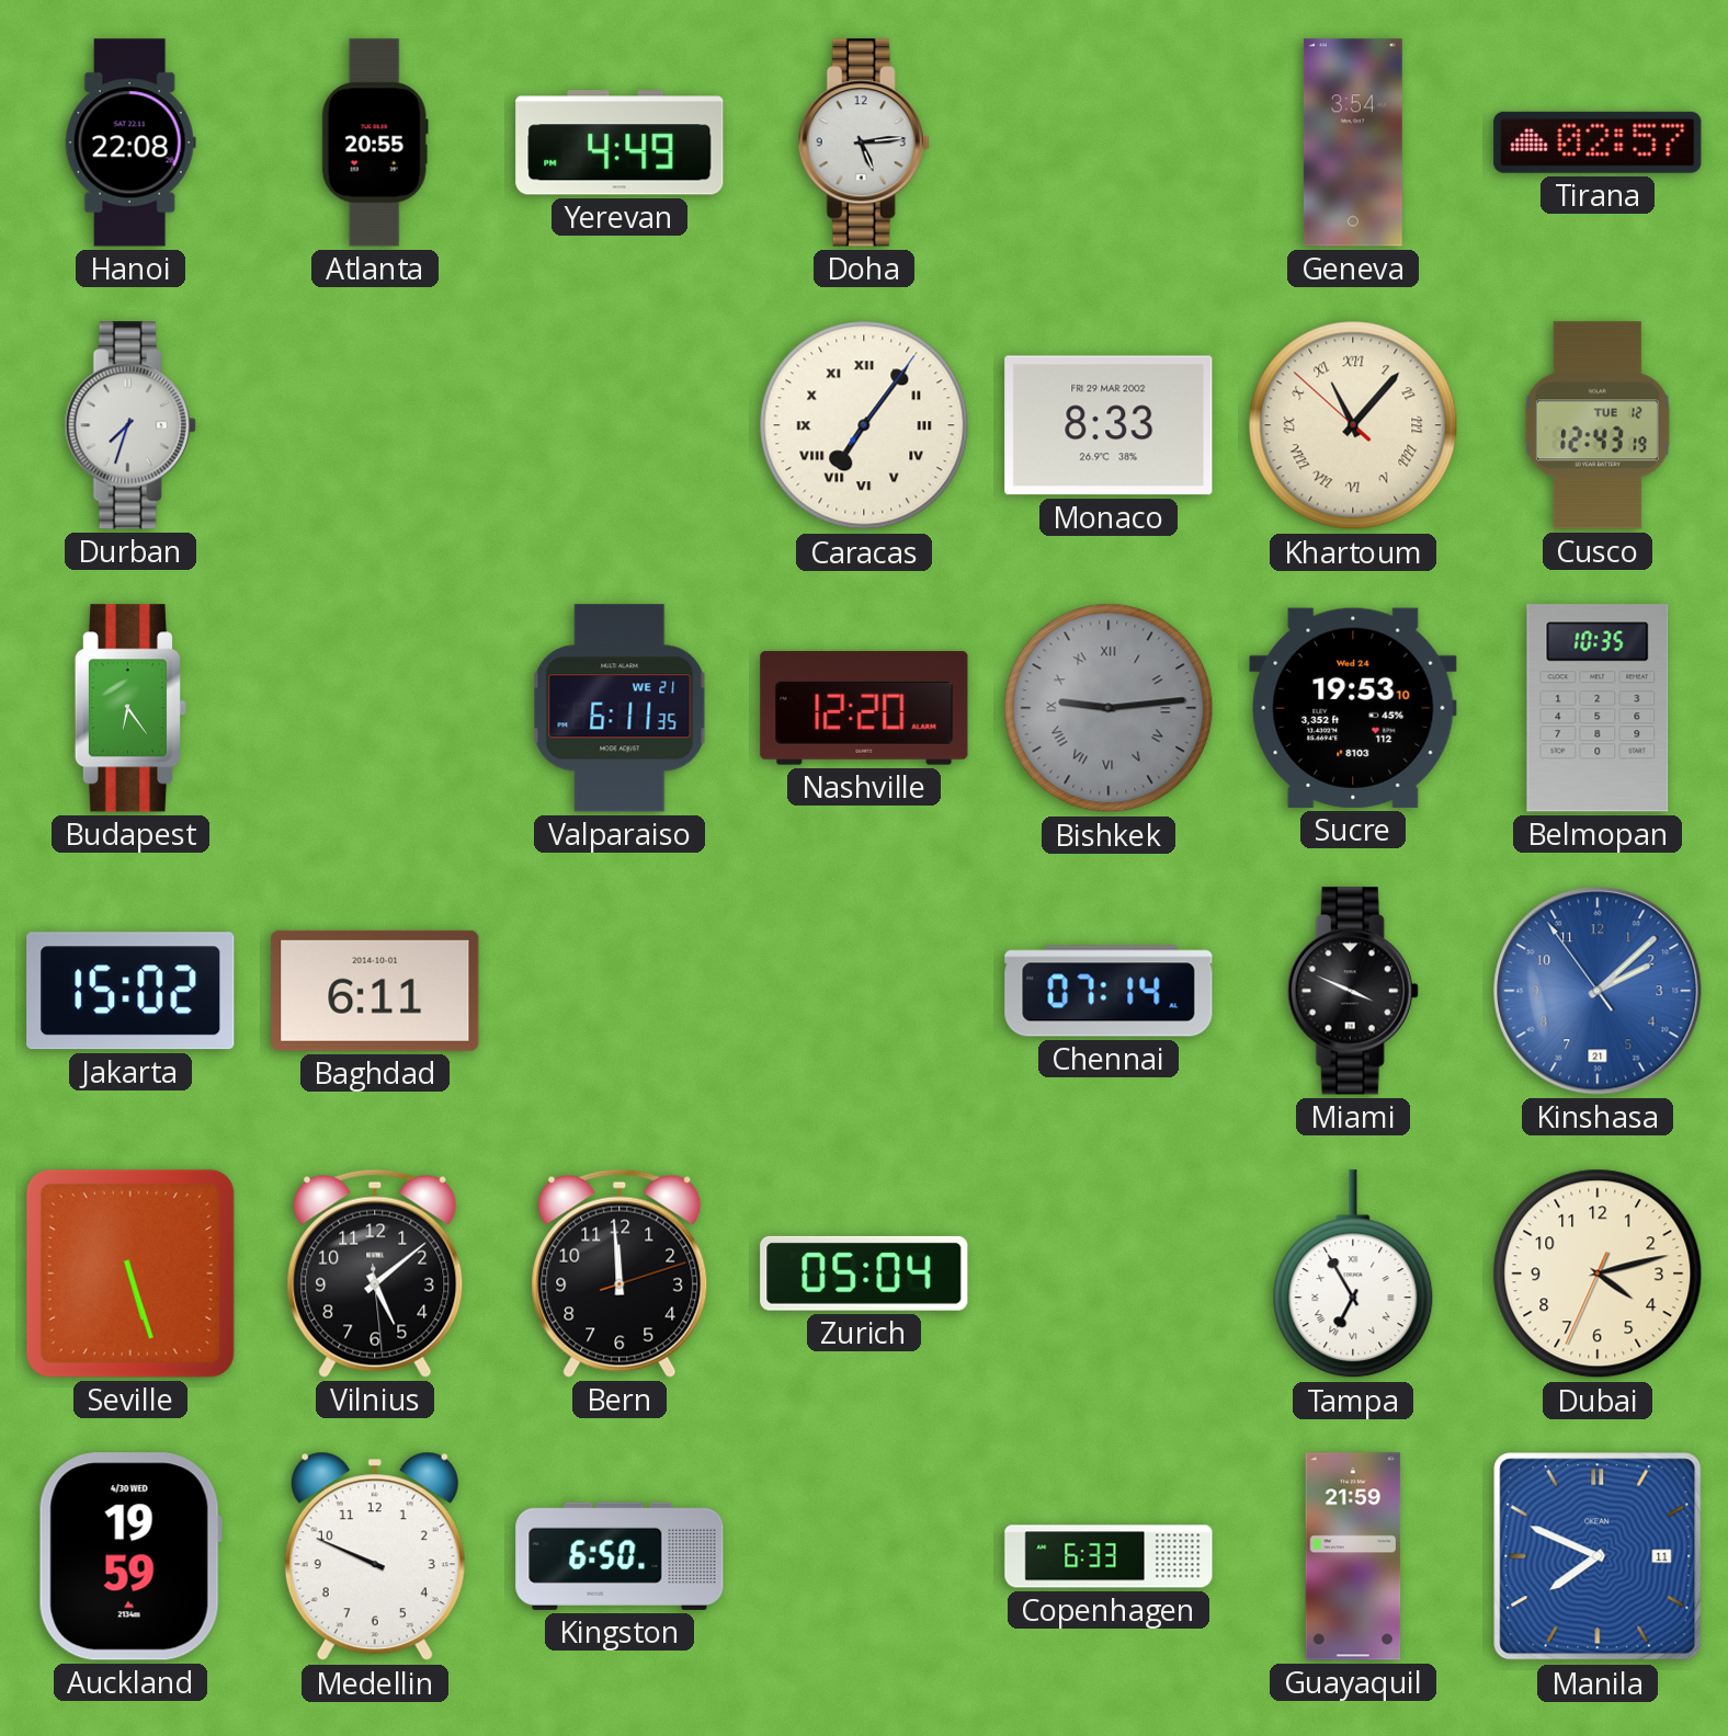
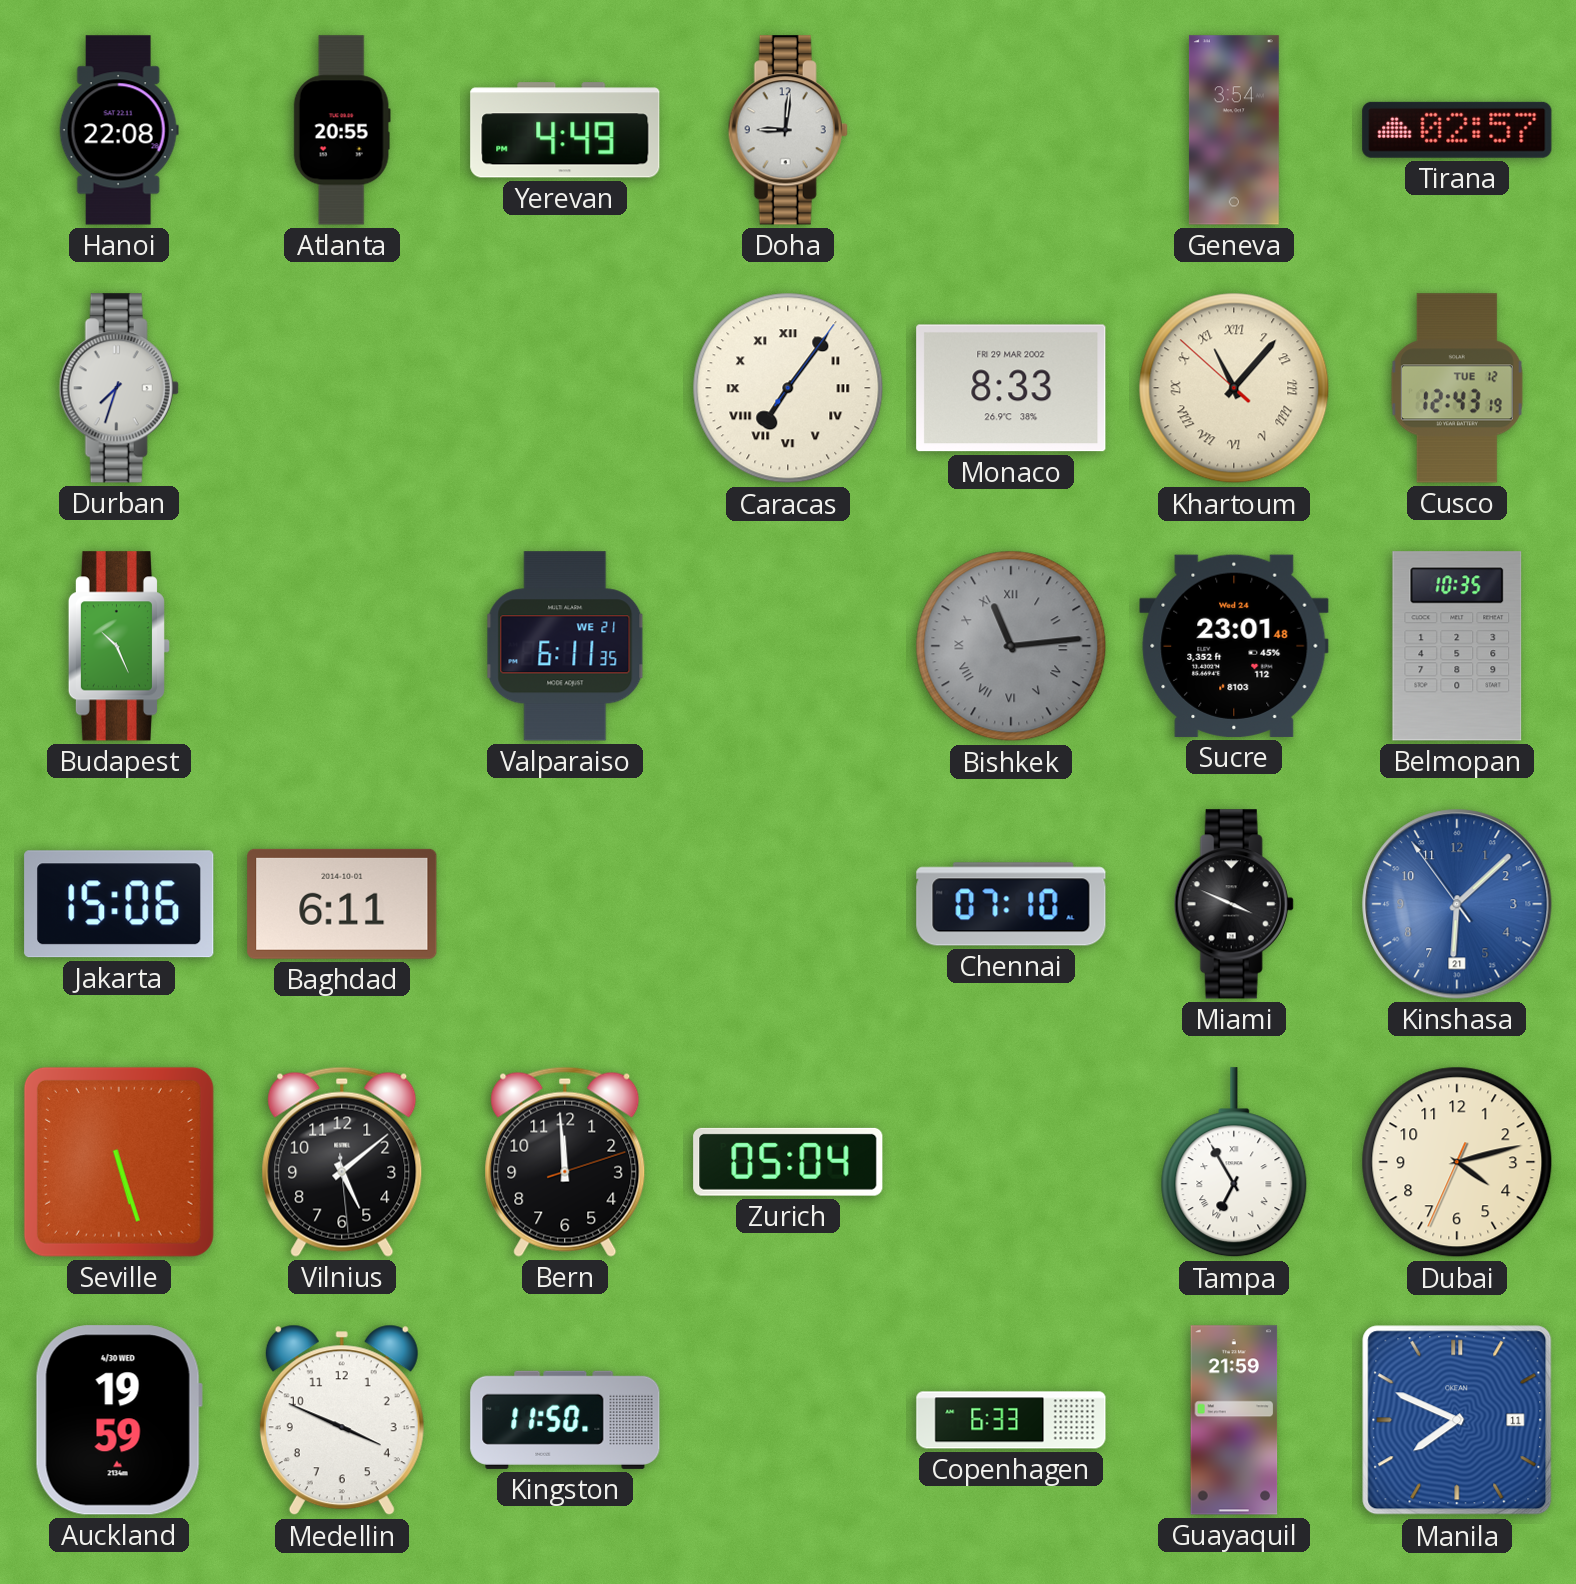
Doha: 5:14 -> 9:01
Budapest: 6:24 -> 10:26
Nashville: 12:20 -> none
Bishkek: 9:14 -> 11:14
Sucre: 19:53 -> 23:01
Jakarta: 15:02 -> 15:06
Chennai: 07:14 -> 07:10
Kinshasa: 2:07 -> 6:07
Medellin: 9:49 -> 3:49
Kingston: 6:50 -> 11:50
